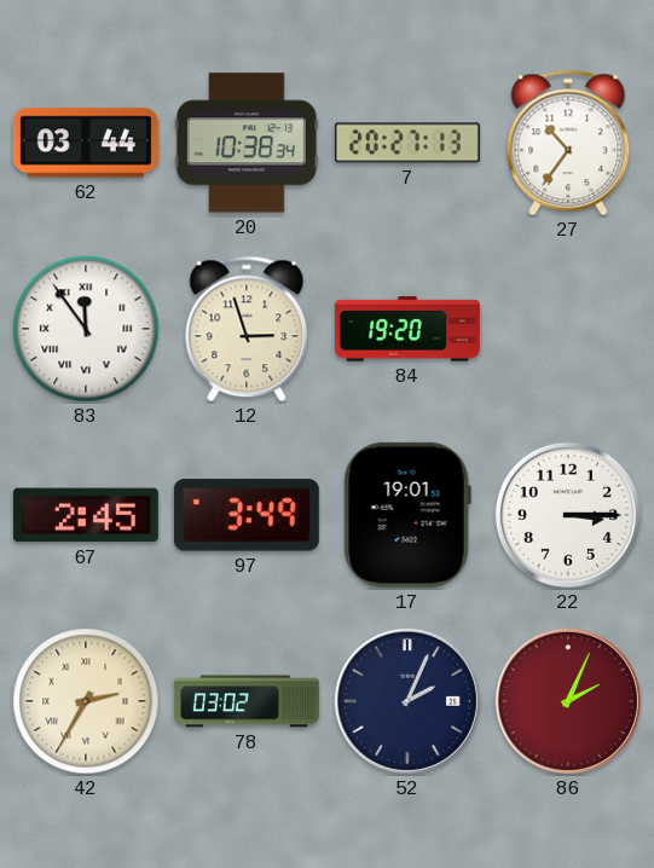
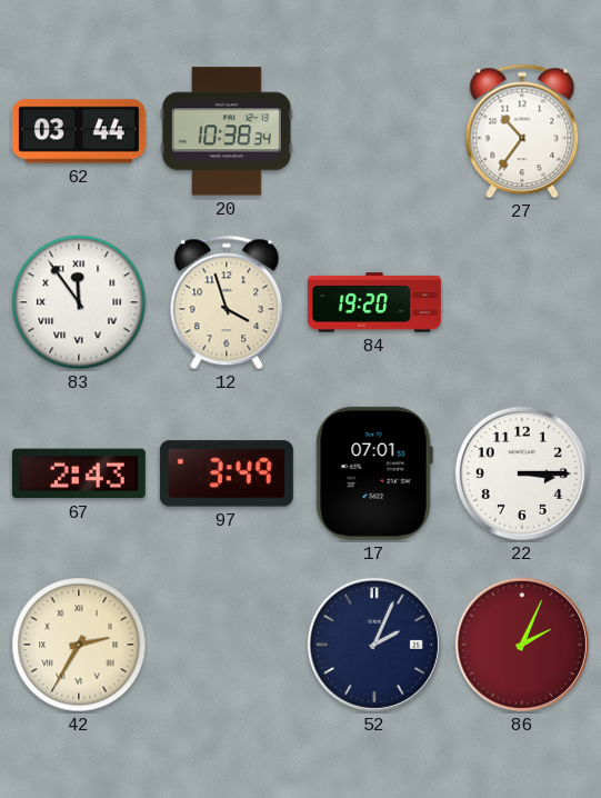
7: 20:27 -> none
12: 2:57 -> 3:57
67: 2:45 -> 2:43
17: 19:01 -> 07:01
78: 03:02 -> none
